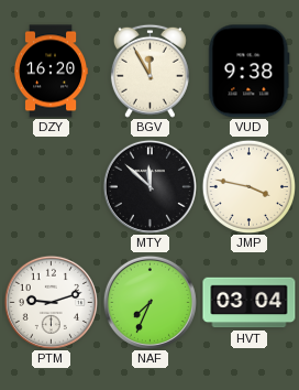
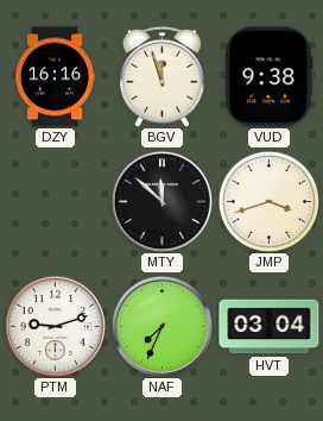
DZY: 16:20 -> 16:16
BGV: 11:55 -> 11:57
JMP: 3:47 -> 3:42
